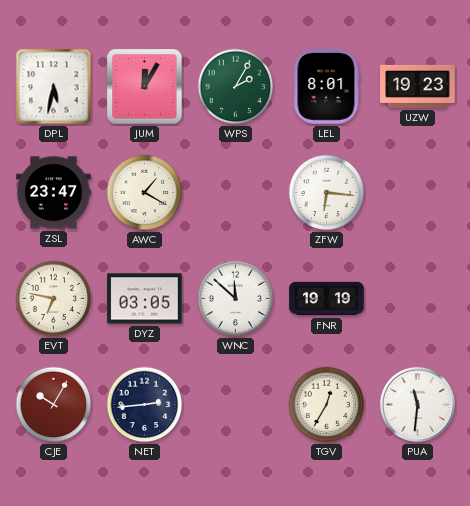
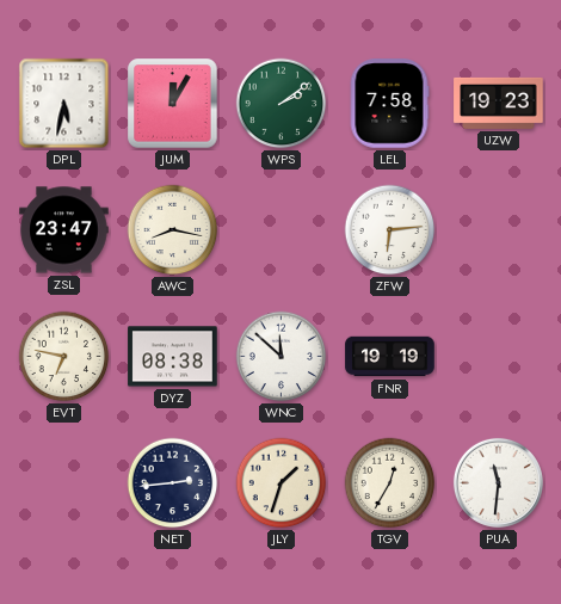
WPS: 2:05 -> 2:09
LEL: 8:01 -> 7:58
AWC: 1:20 -> 8:17
ZFW: 6:16 -> 6:14
DYZ: 03:05 -> 08:38
CJE: 10:05 -> none
JLY: none -> 1:33
